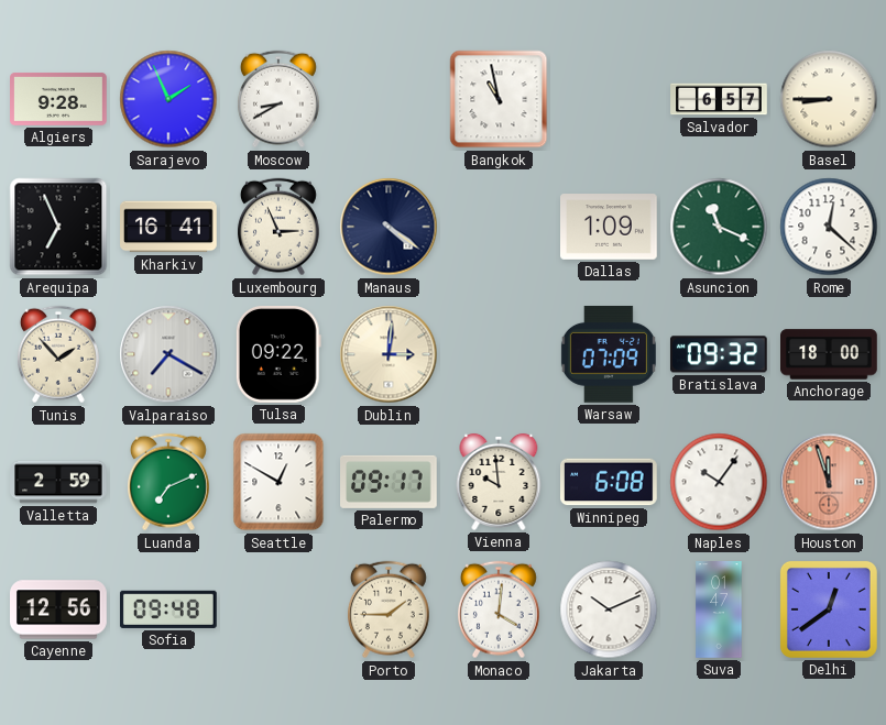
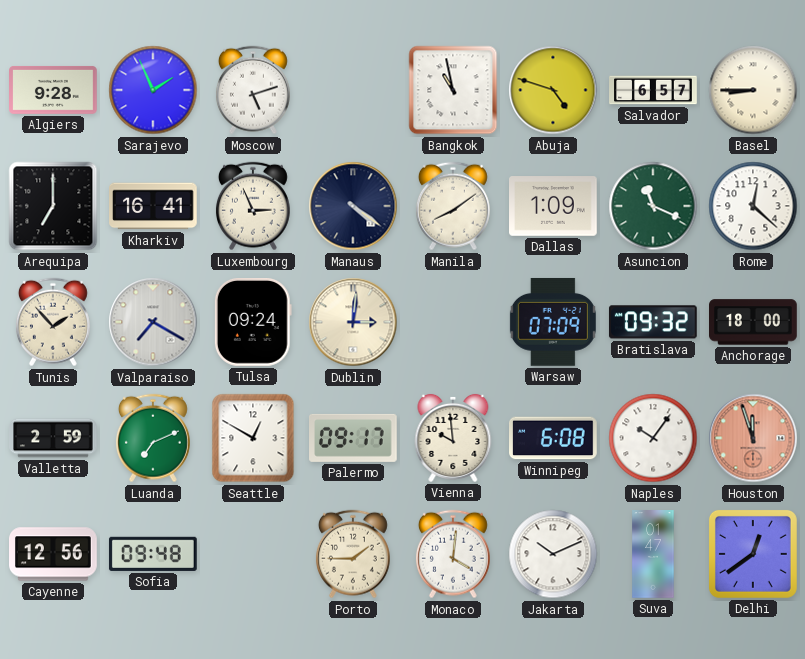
Moscow: 8:40 -> 5:12
Abuja: none -> 4:48
Arequipa: 6:56 -> 7:00
Manila: none -> 8:09
Tulsa: 09:22 -> 09:24
